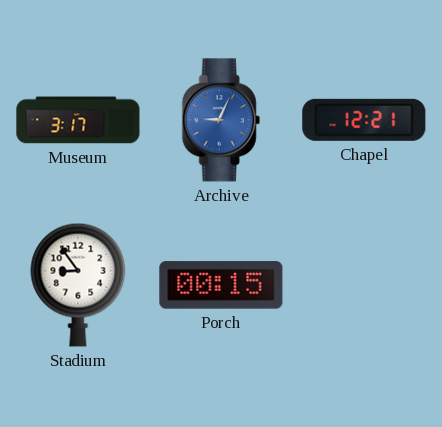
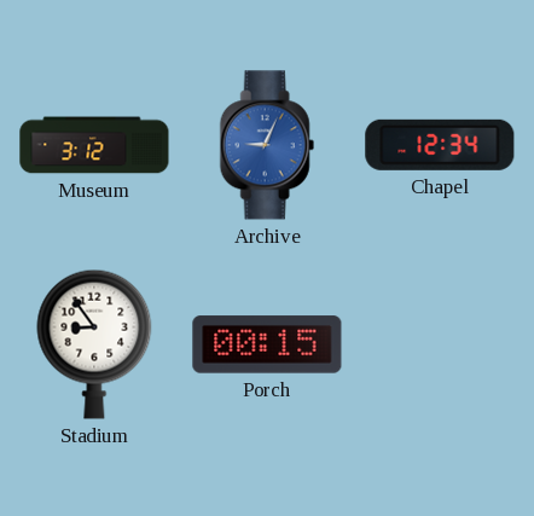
Museum: 3:17 -> 3:12
Chapel: 12:21 -> 12:34
